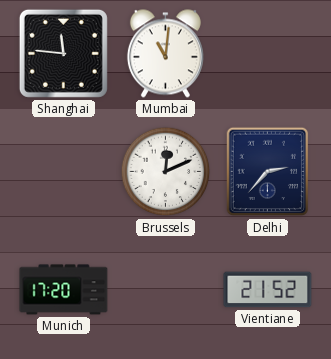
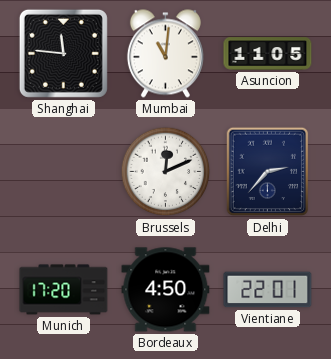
Asuncion: none -> 11:05
Bordeaux: none -> 4:50
Vientiane: 21:52 -> 22:01
